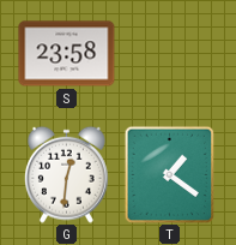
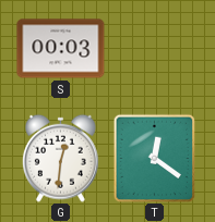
S: 23:58 -> 00:03
T: 1:21 -> 12:21
